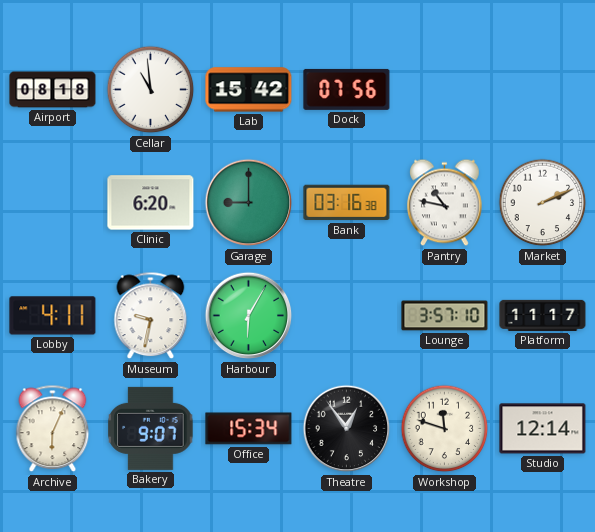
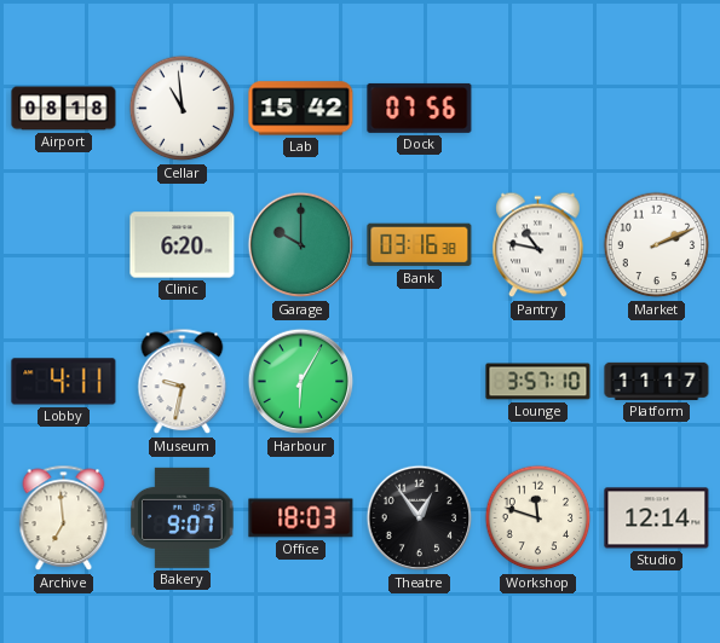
Garage: 9:00 -> 10:00
Archive: 6:04 -> 6:59
Office: 15:34 -> 18:03
